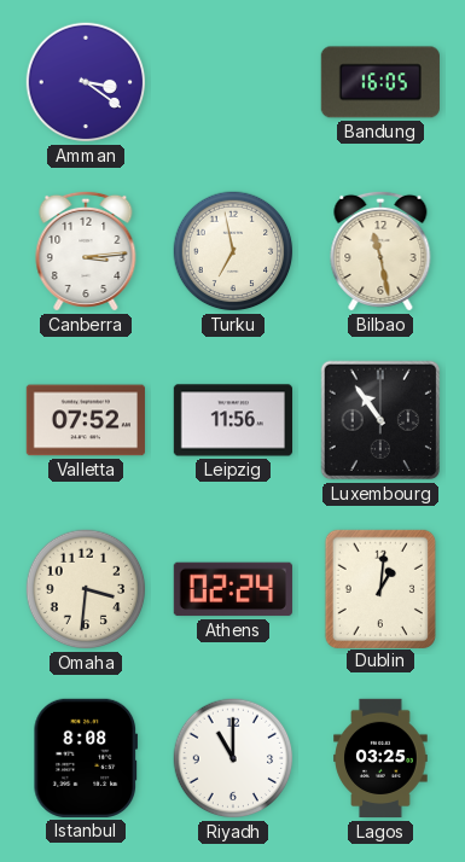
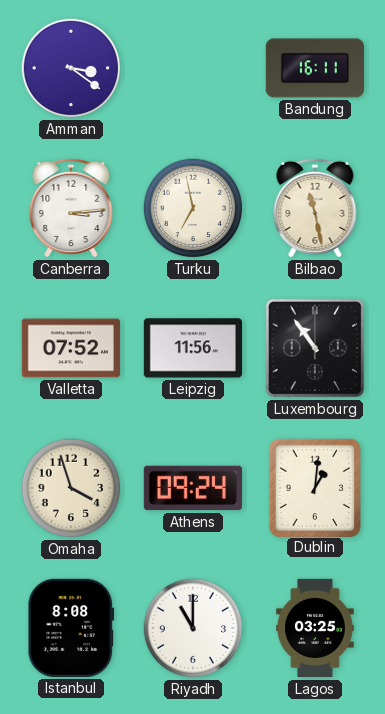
Bandung: 16:05 -> 16:11
Omaha: 3:31 -> 3:57
Athens: 02:24 -> 09:24
